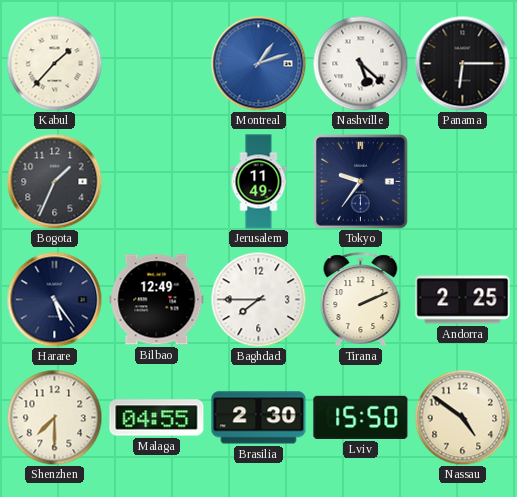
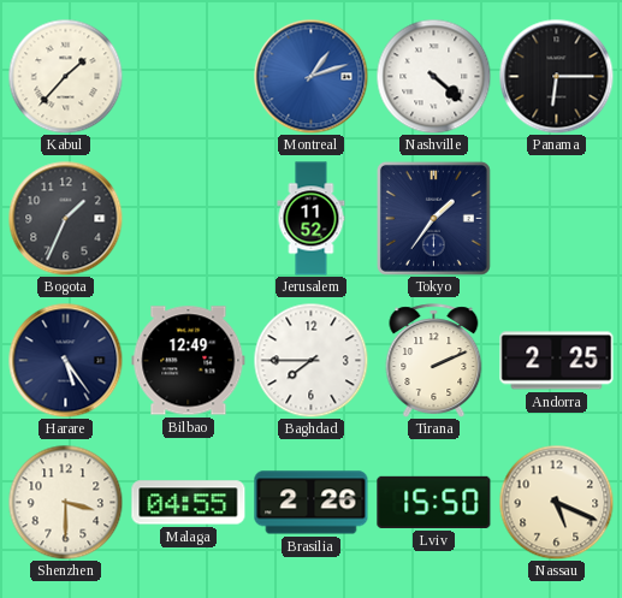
Nashville: 5:22 -> 4:22
Jerusalem: 11:49 -> 11:52
Tokyo: 9:36 -> 1:36
Shenzhen: 7:30 -> 3:30
Brasilia: 2:30 -> 2:26
Nassau: 4:51 -> 5:19
